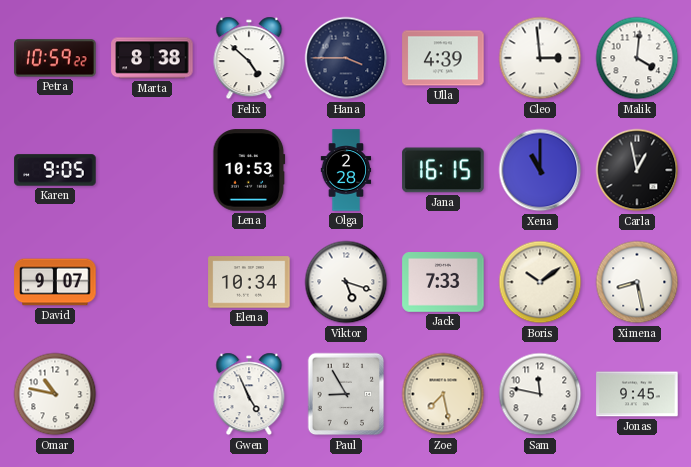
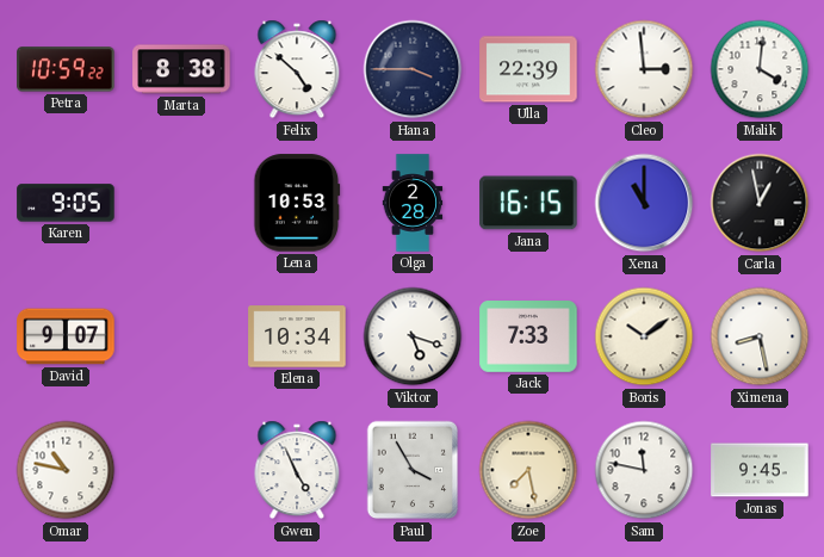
Ulla: 4:39 -> 22:39
Paul: 8:55 -> 3:55
